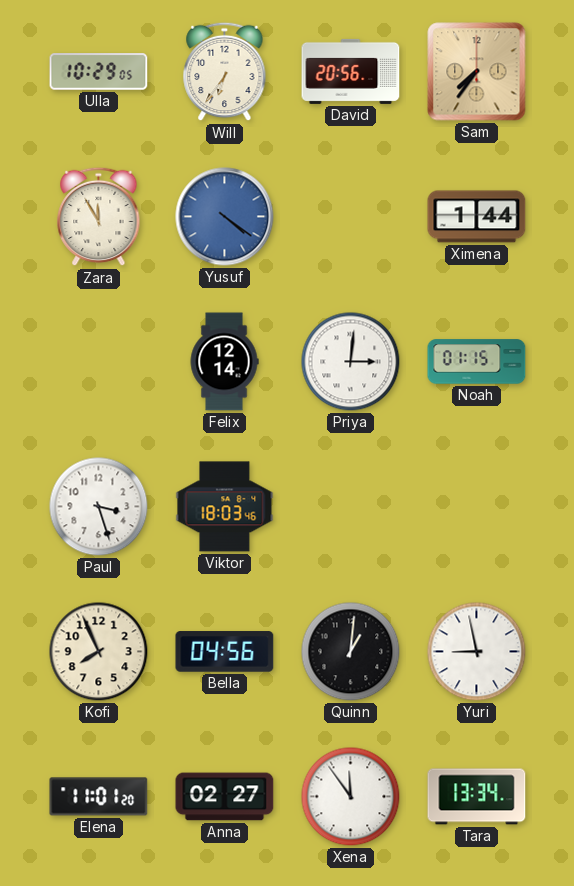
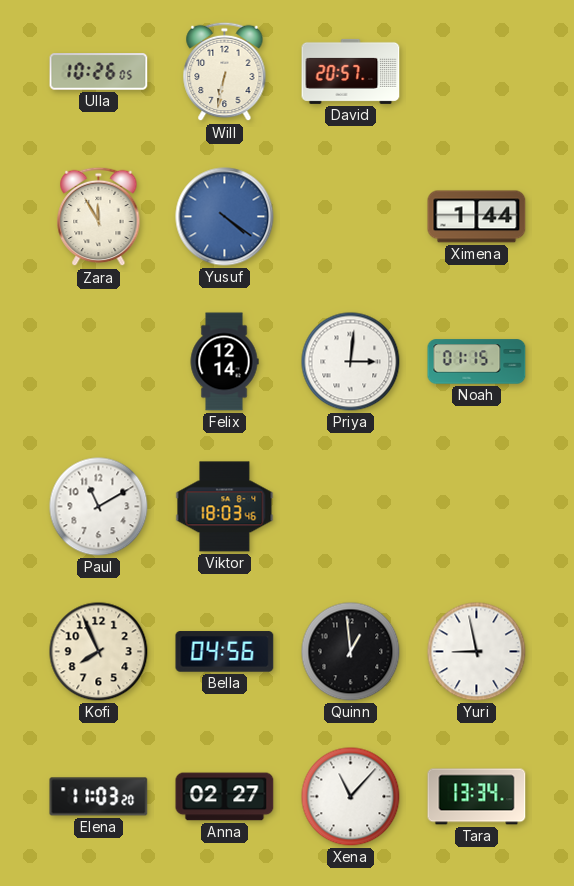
Ulla: 10:29 -> 10:26
Will: 6:36 -> 6:32
David: 20:56 -> 20:57
Sam: 7:36 -> none
Paul: 3:27 -> 11:10
Quinn: 1:01 -> 12:59
Elena: 11:01 -> 11:03
Xena: 11:54 -> 11:07
